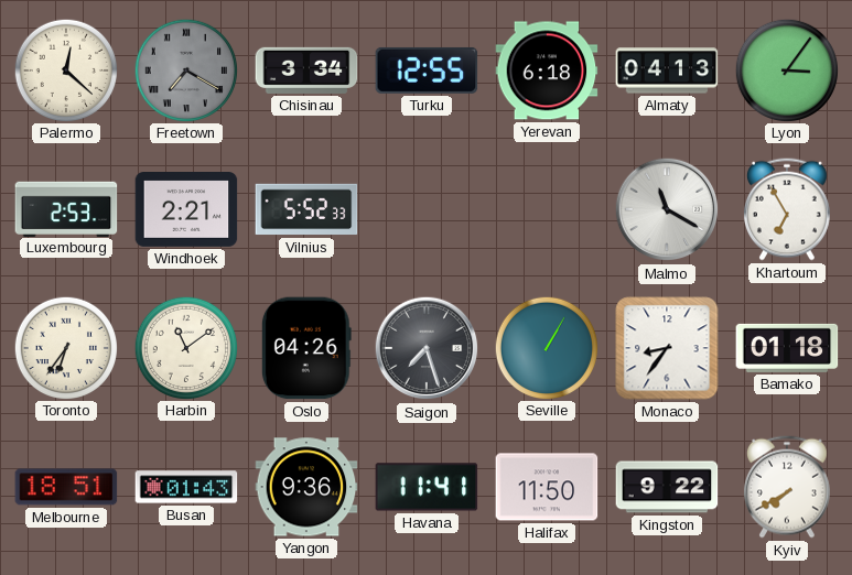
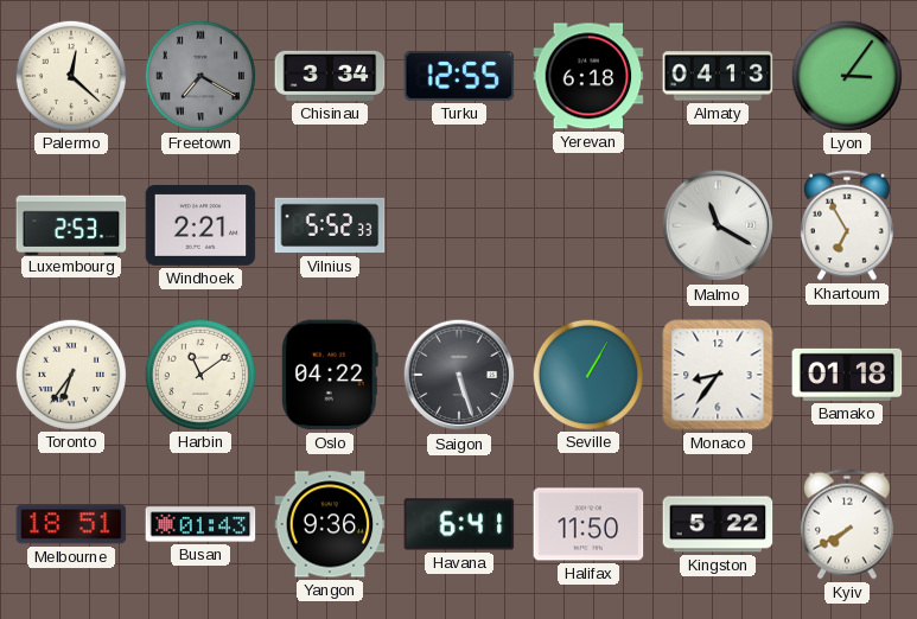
Oslo: 04:26 -> 04:22
Saigon: 7:27 -> 5:27
Havana: 11:41 -> 6:41
Kingston: 9:22 -> 5:22
